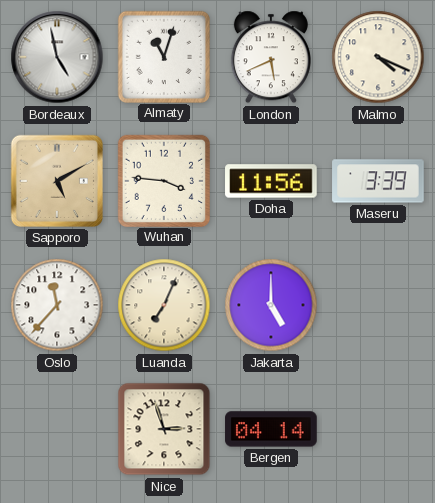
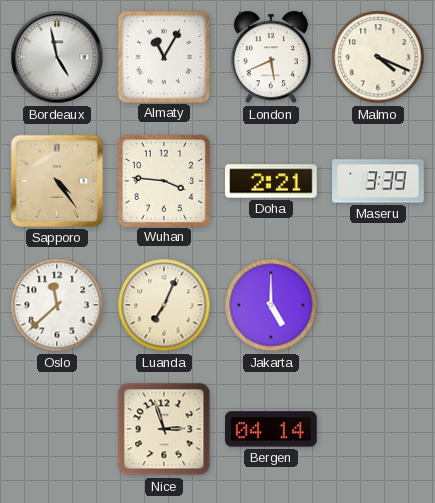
Almaty: 11:03 -> 11:05
Sapporo: 5:10 -> 4:24
Doha: 11:56 -> 2:21
Oslo: 11:37 -> 11:38
